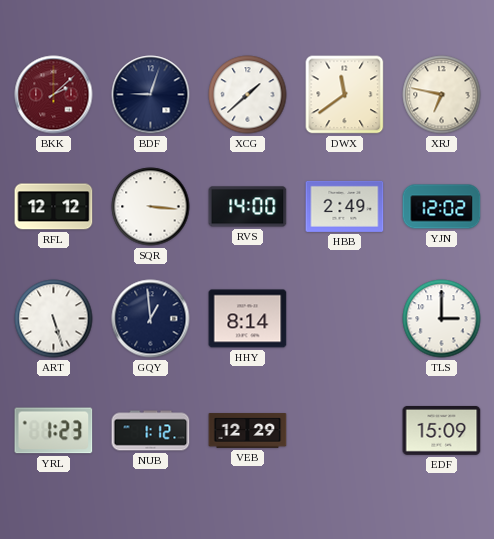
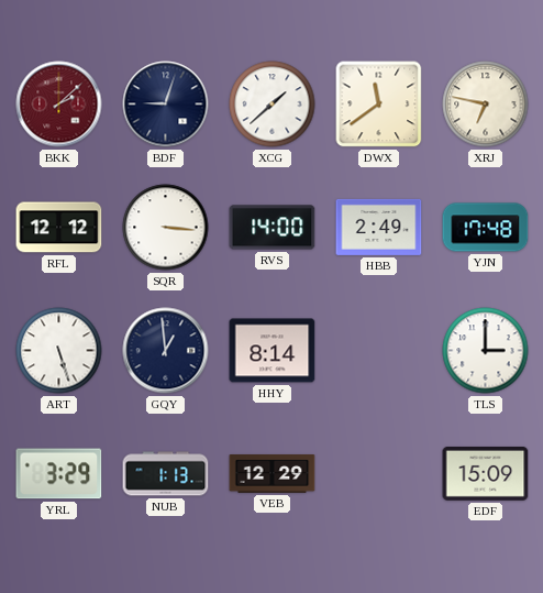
YJN: 12:02 -> 17:48
YRL: 1:23 -> 3:29
NUB: 1:12 -> 1:13
